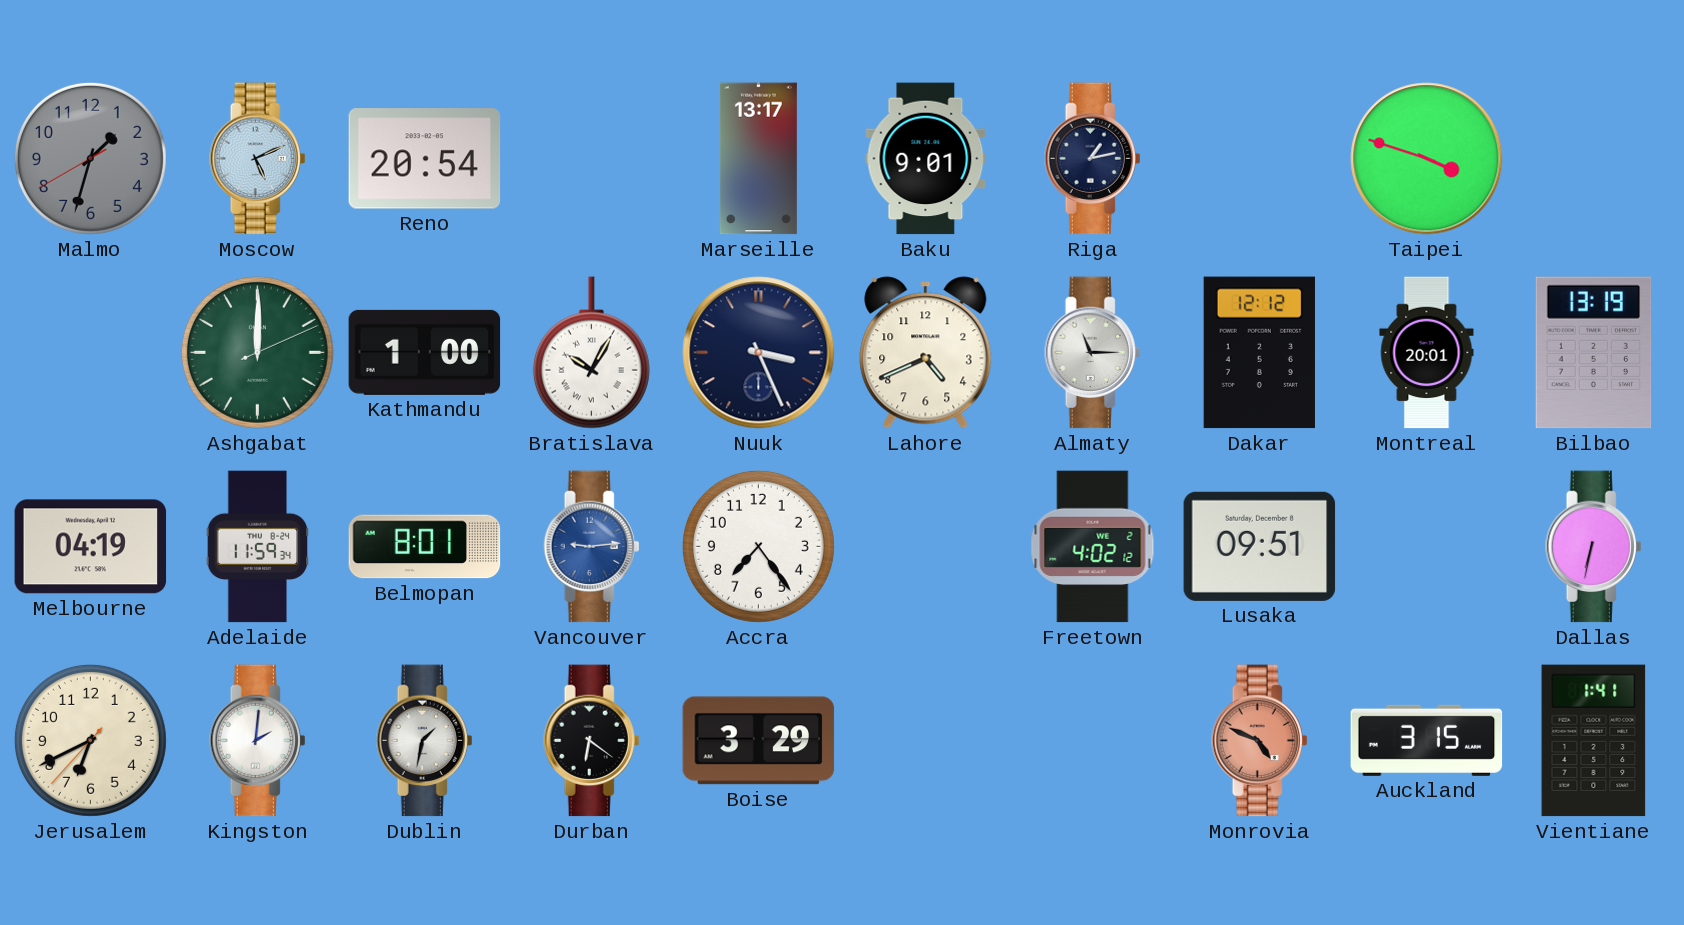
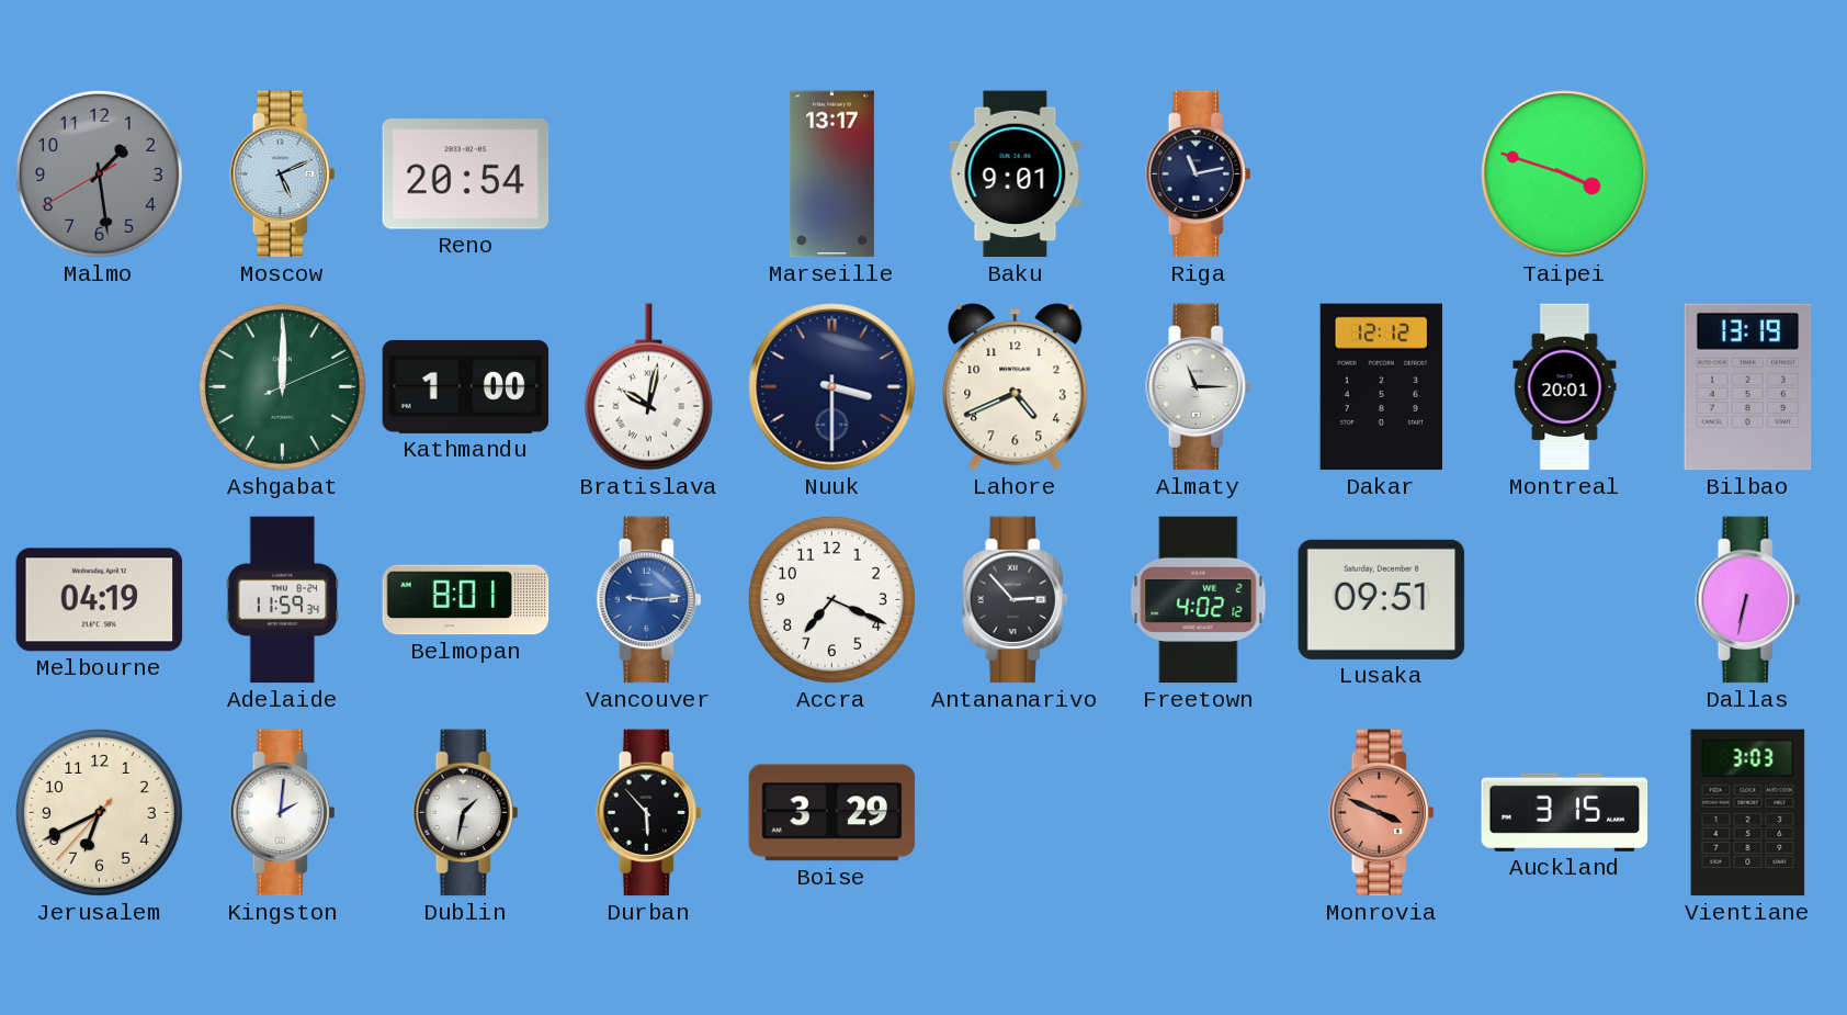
Malmo: 1:32 -> 1:28
Riga: 1:13 -> 11:13
Bratislava: 10:05 -> 10:02
Nuuk: 3:26 -> 3:30
Accra: 7:24 -> 7:19
Antananarivo: none -> 2:53
Durban: 6:21 -> 5:53
Monrovia: 4:49 -> 3:49
Vientiane: 1:41 -> 3:03
